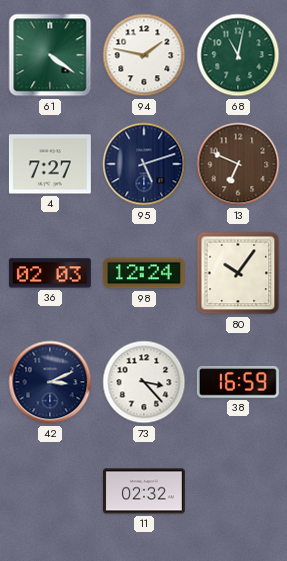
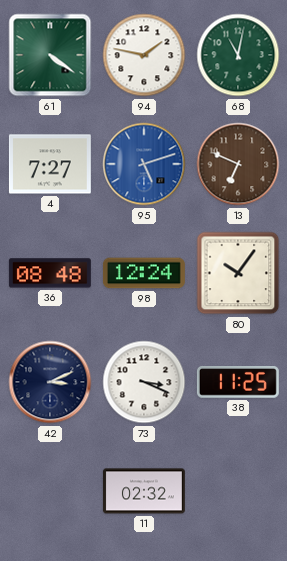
95 dial: navy -> blue
36: 02:03 -> 08:48
73: 3:23 -> 3:19
38: 16:59 -> 11:25
